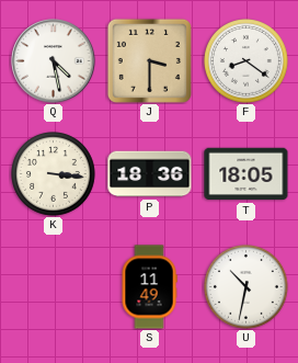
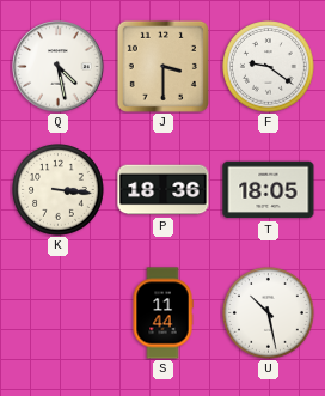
F: 8:21 -> 9:21
S: 11:49 -> 11:44
U: 10:32 -> 10:28
